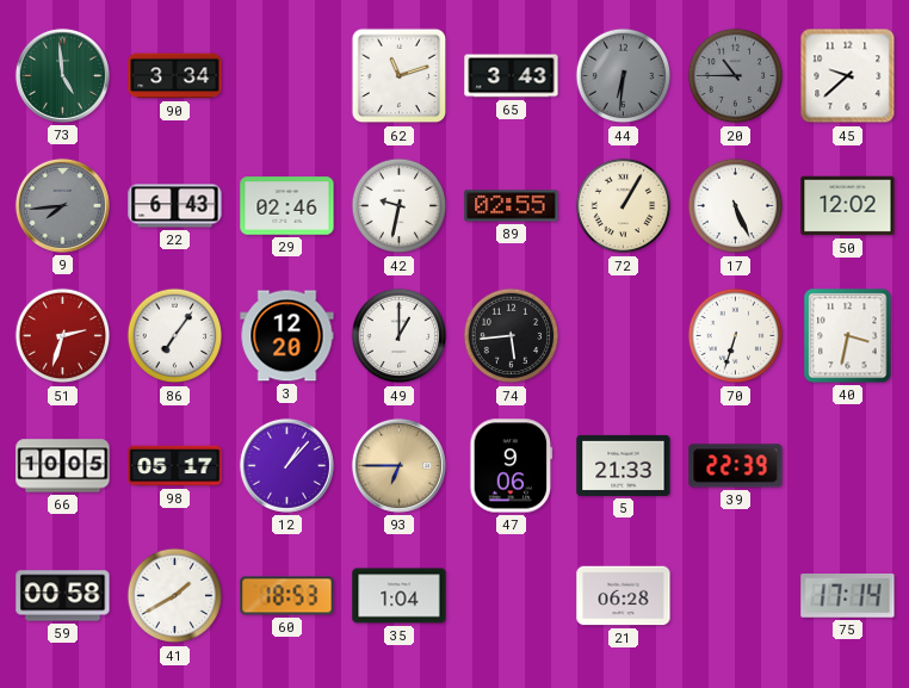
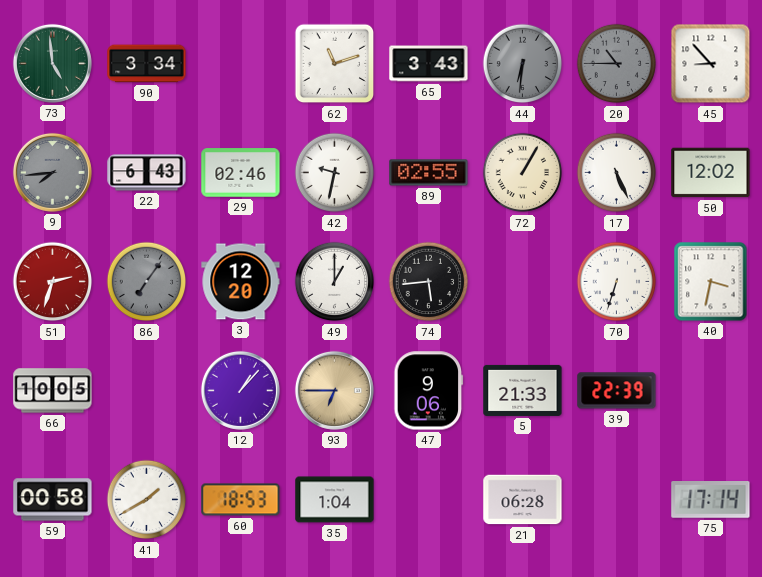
45: 9:38 -> 8:53
86 dial: white -> grey
98: 05:17 -> none
